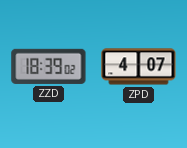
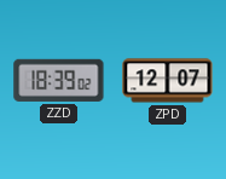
ZPD: 4:07 -> 12:07
